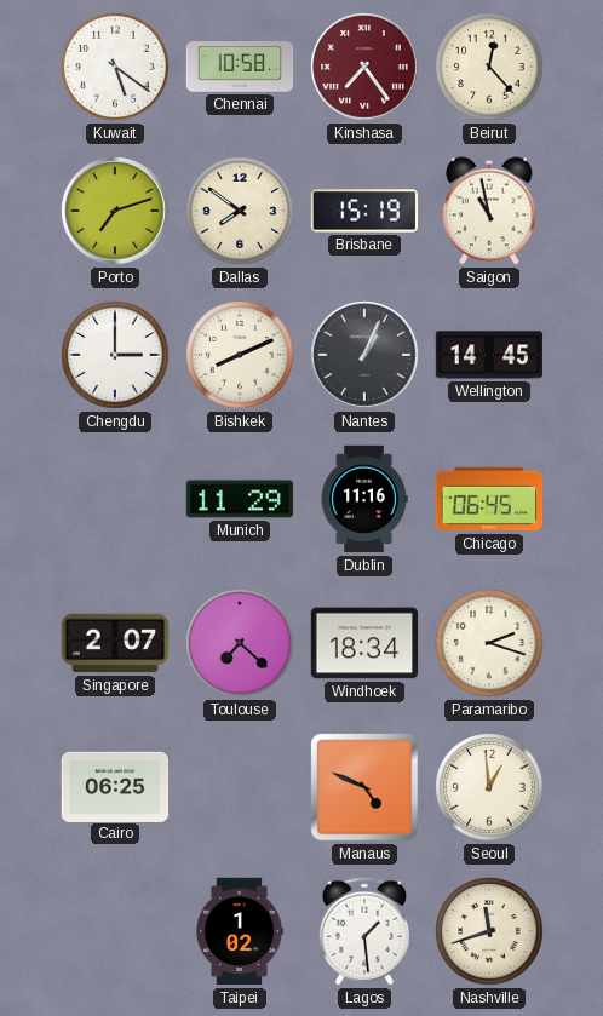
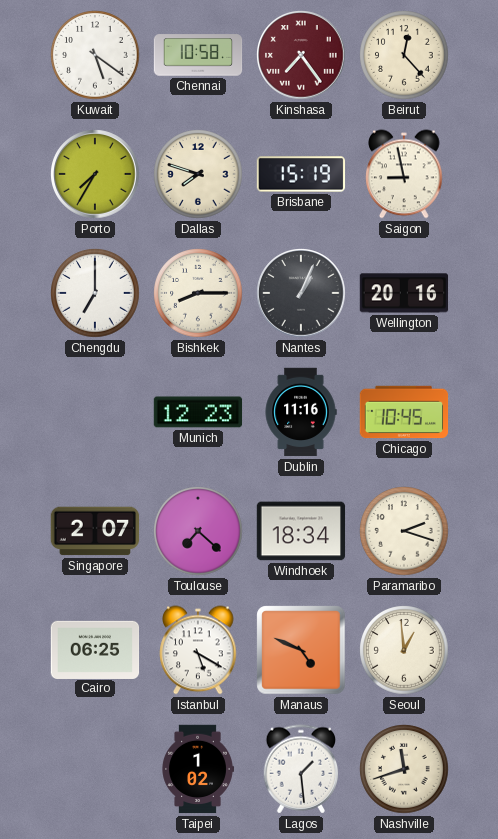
Porto: 7:12 -> 7:35
Dallas: 7:51 -> 7:48
Saigon: 10:58 -> 8:58
Chengdu: 3:00 -> 7:00
Bishkek: 8:11 -> 8:15
Wellington: 14:45 -> 20:16
Munich: 11:29 -> 12:23
Chicago: 06:45 -> 10:45
Istanbul: none -> 5:20
